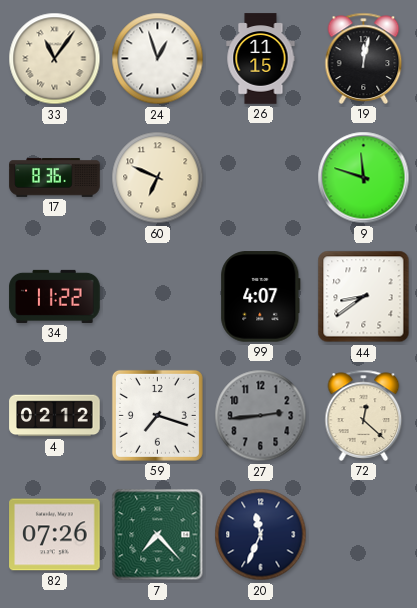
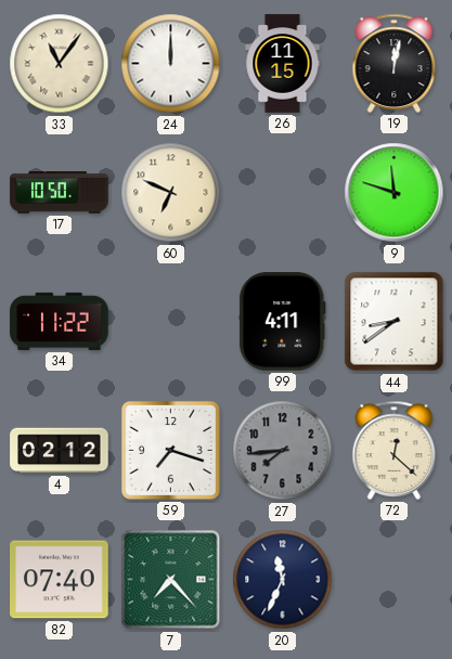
24: 12:57 -> 12:00
17: 8:36 -> 10:50
99: 4:07 -> 4:11
27: 2:44 -> 7:44
82: 07:26 -> 07:40
